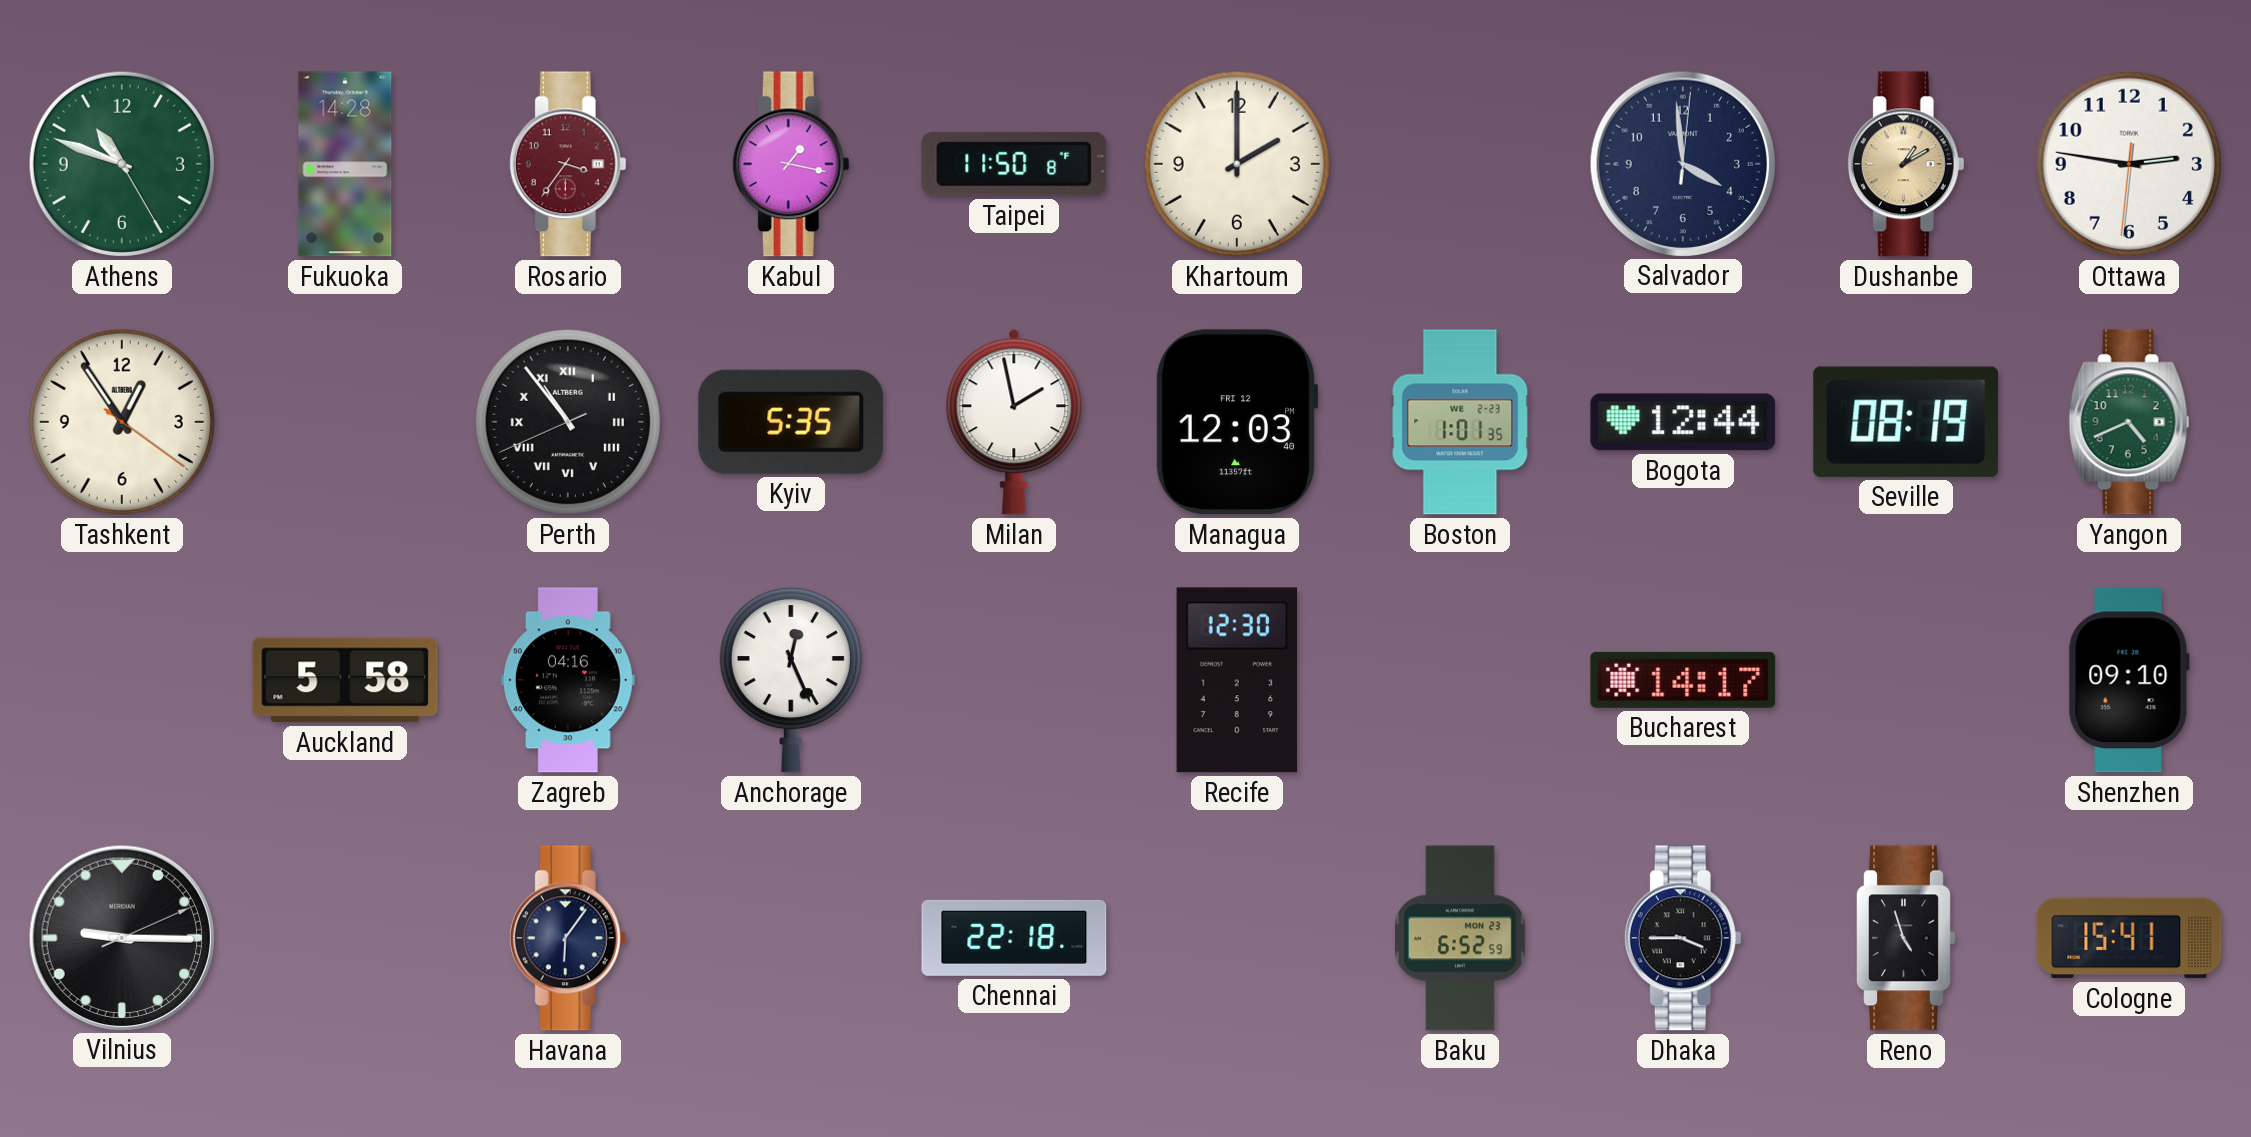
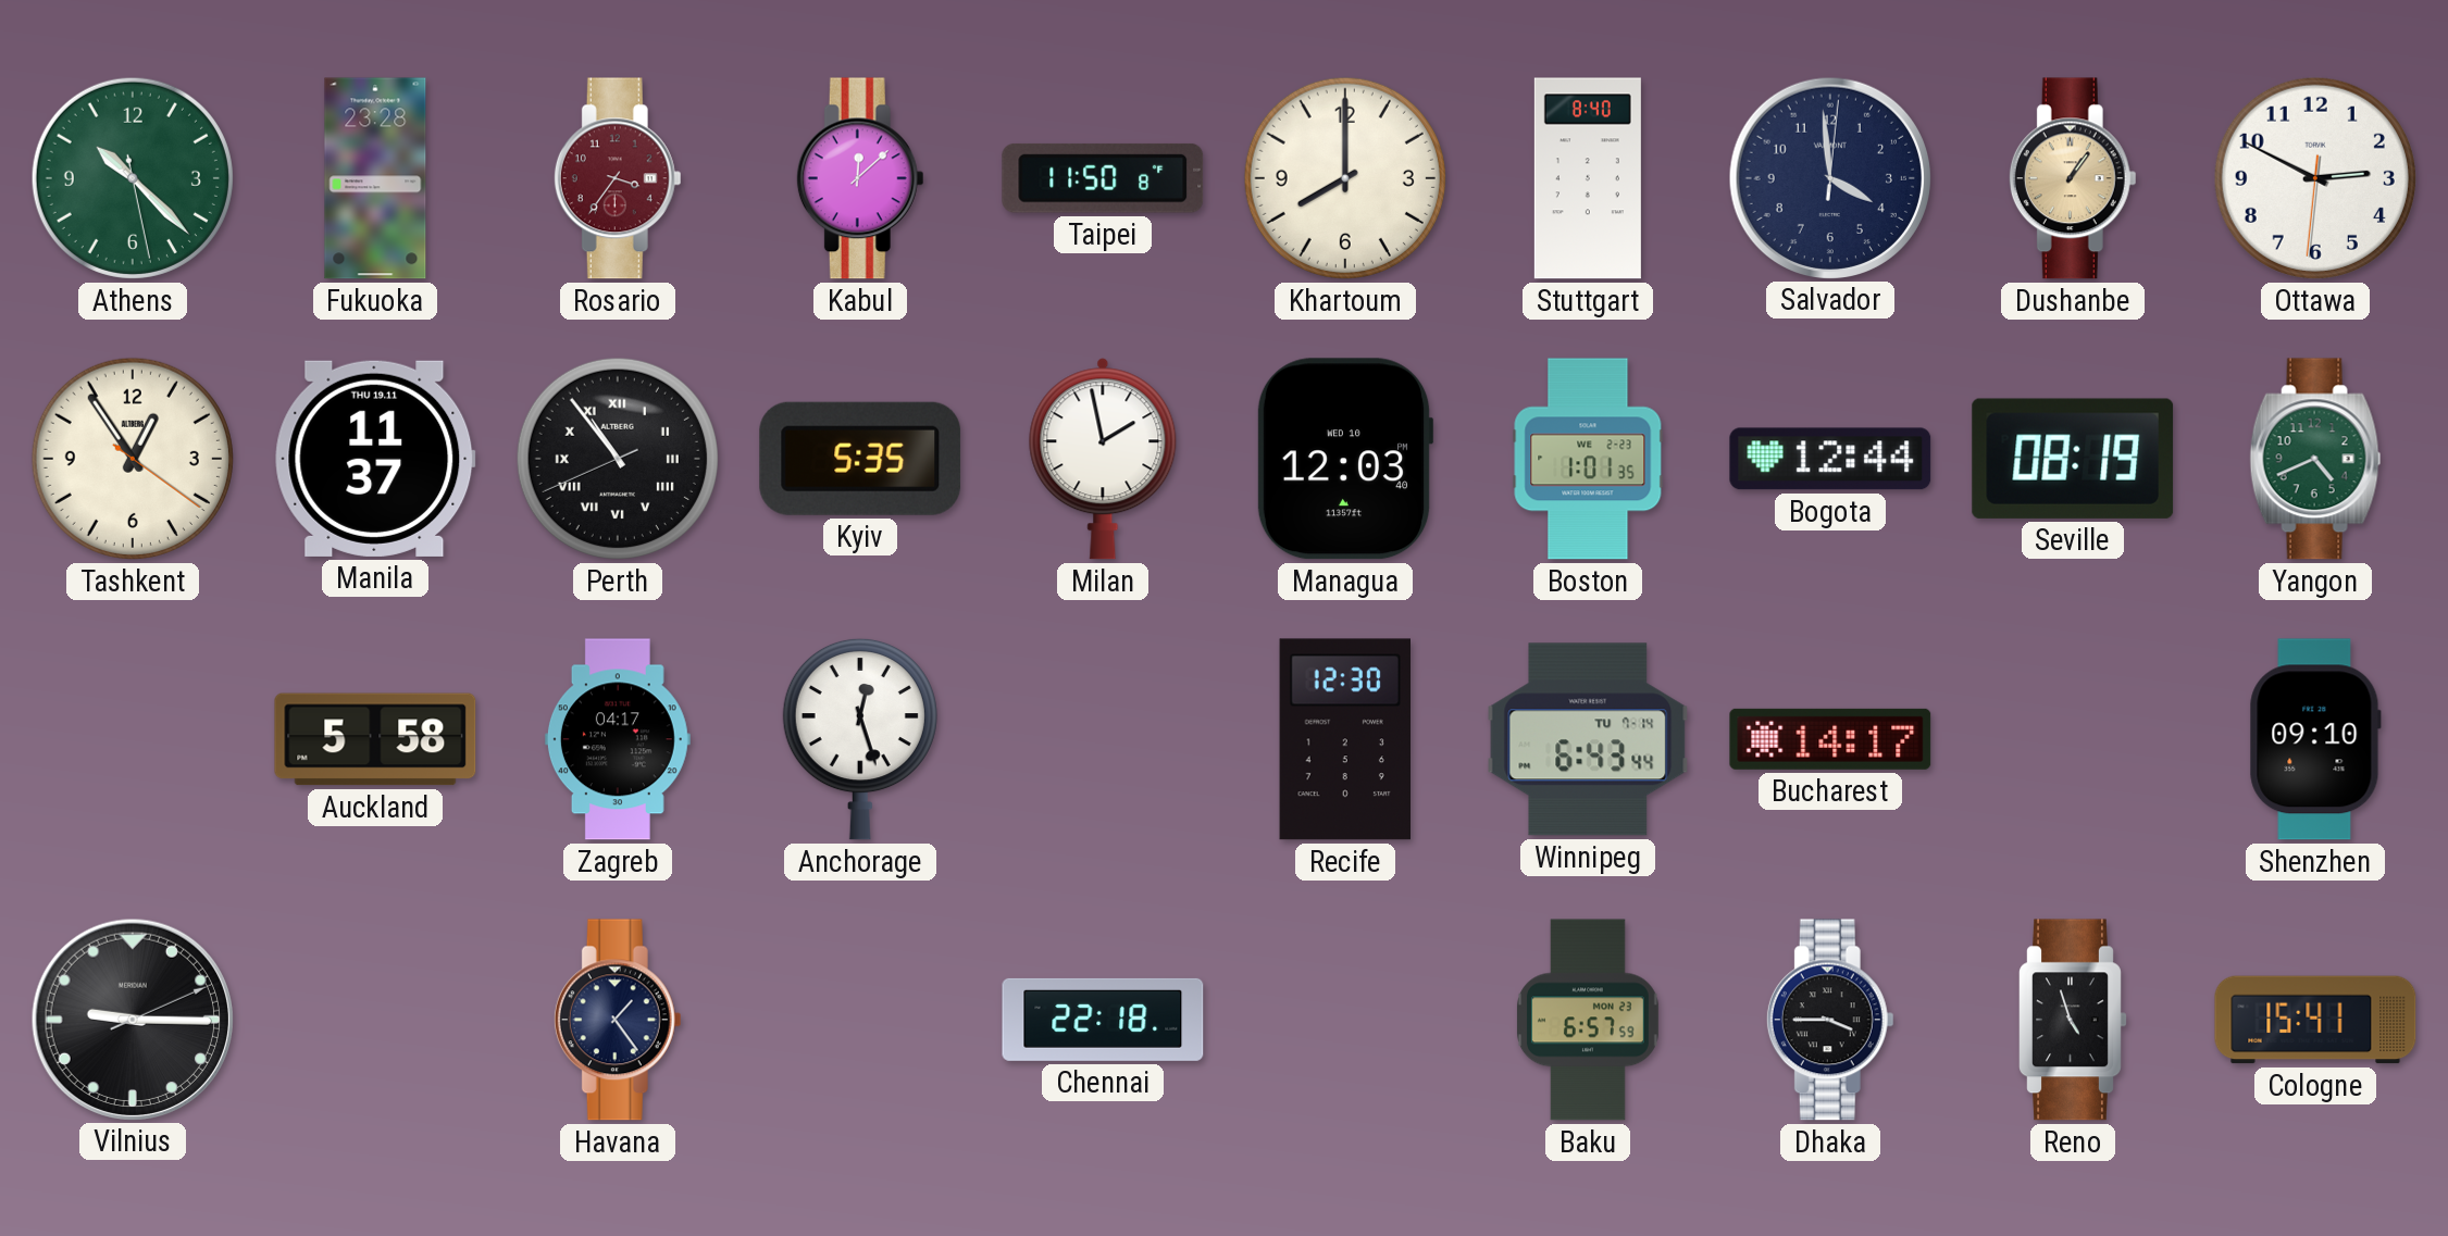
Athens: 10:48 -> 10:22
Fukuoka: 14:28 -> 23:28
Kabul: 1:17 -> 12:08
Khartoum: 2:00 -> 8:00
Stuttgart: none -> 8:40
Dushanbe: 1:10 -> 1:06
Ottawa: 2:46 -> 2:49
Manila: none -> 11:37
Managua date: FRI 12 -> WED 10
Zagreb: 04:16 -> 04:17
Anchorage: 12:26 -> 12:27
Winnipeg: none -> 6:43
Havana: 6:06 -> 1:24
Baku: 6:52 -> 6:57
